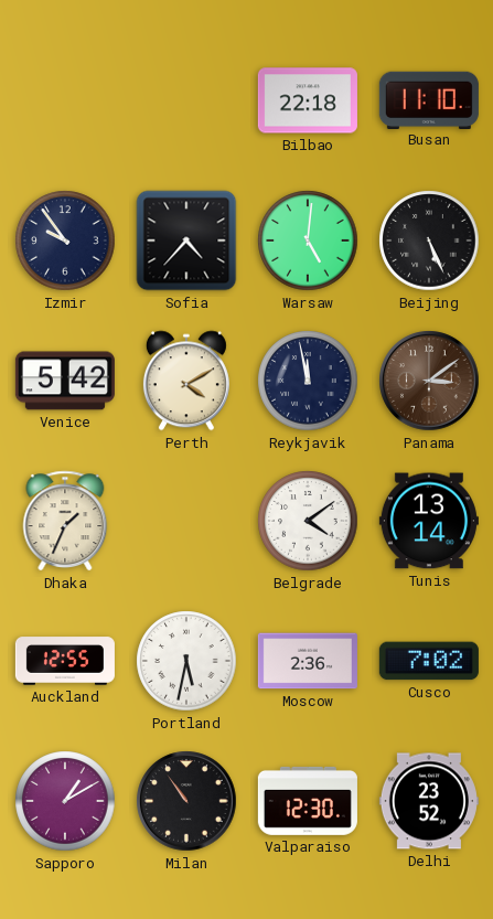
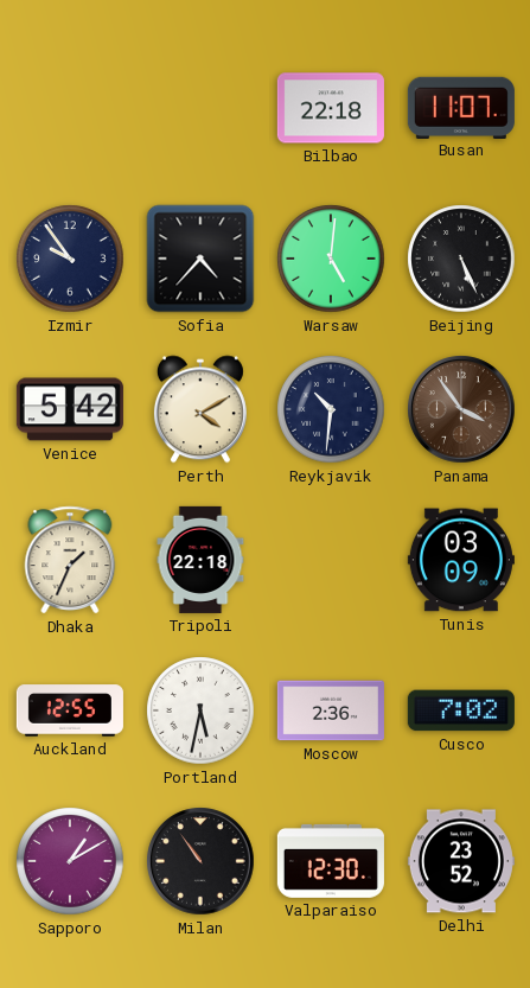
Busan: 11:10 -> 11:07
Reykjavik: 11:58 -> 10:31
Panama: 3:09 -> 3:54
Tripoli: none -> 22:18
Belgrade: 4:09 -> none
Tunis: 13:14 -> 03:09
